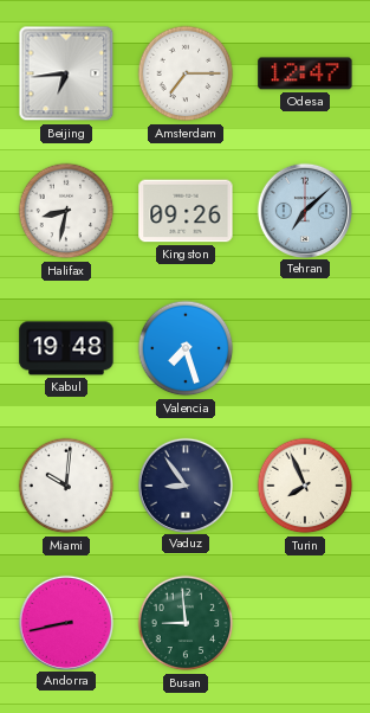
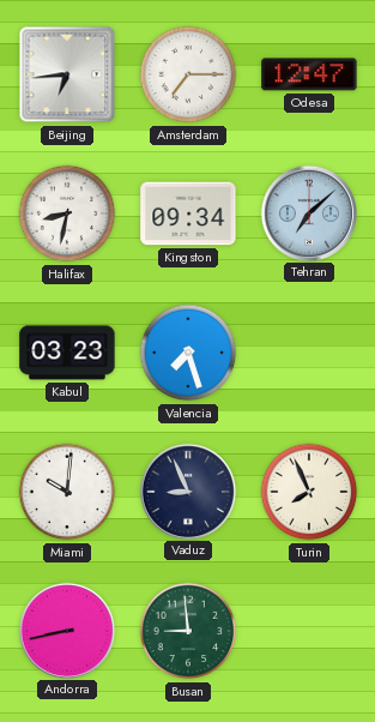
Kingston: 09:26 -> 09:34
Kabul: 19:48 -> 03:23
Vaduz: 8:54 -> 8:56
